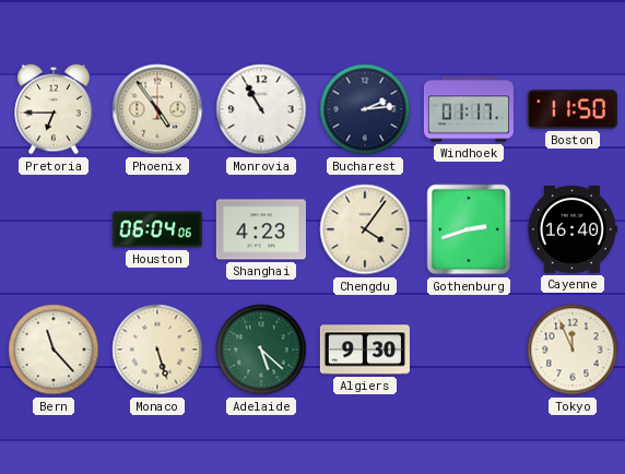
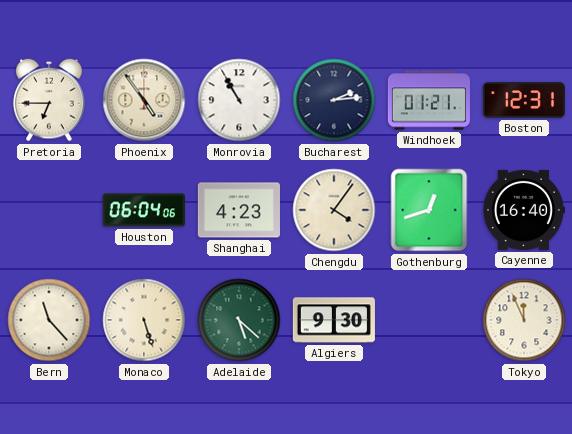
Windhoek: 01:17 -> 01:21
Boston: 11:50 -> 12:31
Gothenburg: 2:42 -> 12:42
